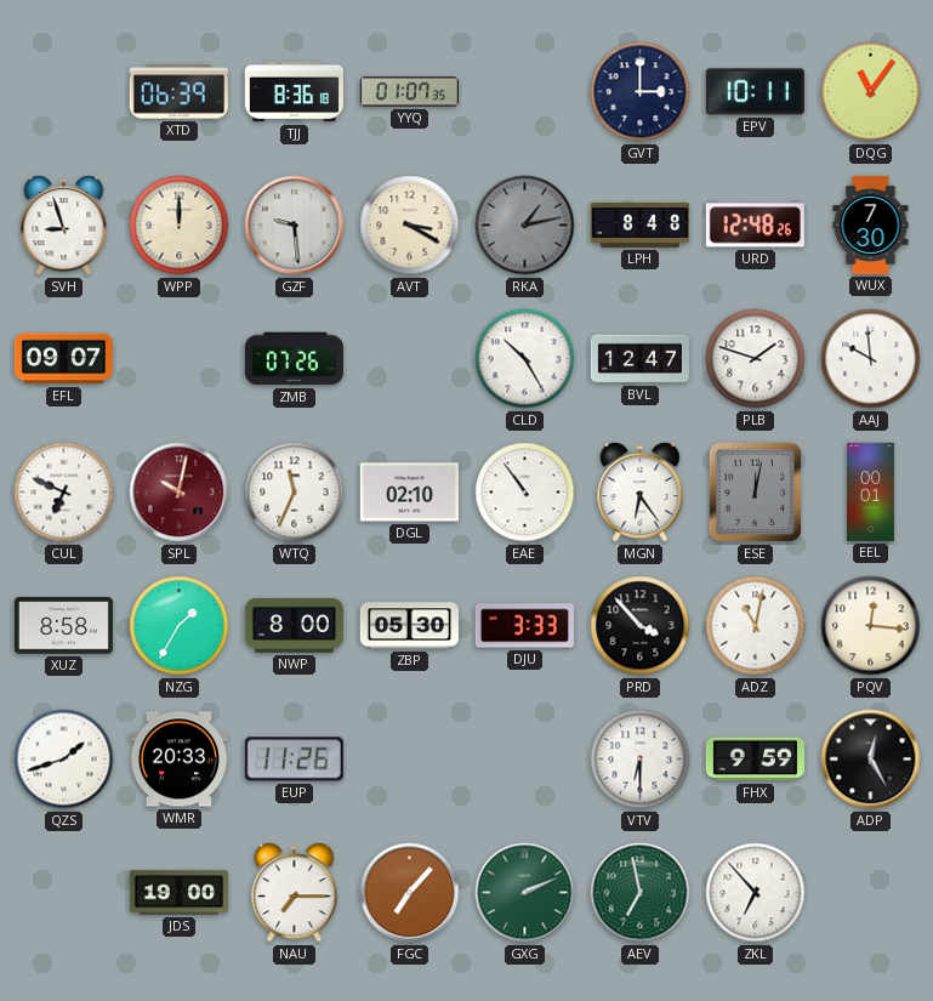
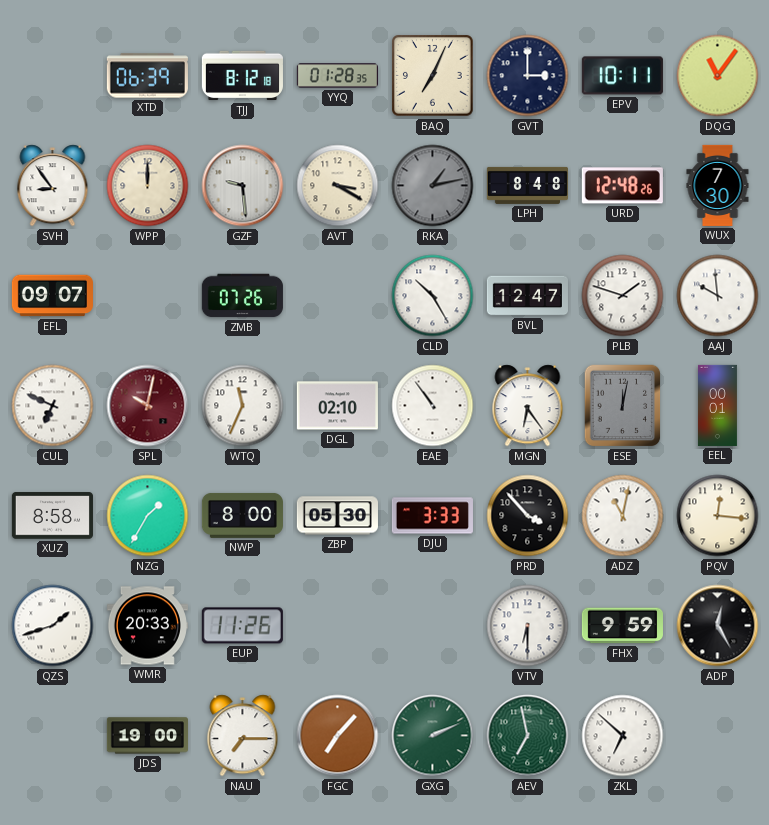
TJJ: 8:36 -> 8:12
YYQ: 01:07 -> 01:28
BAQ: none -> 7:04
SVH: 8:57 -> 8:54
ZKL: 6:53 -> 6:52
